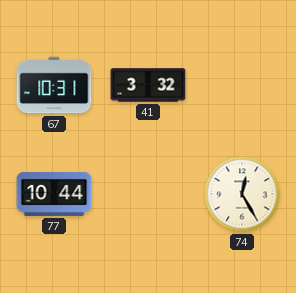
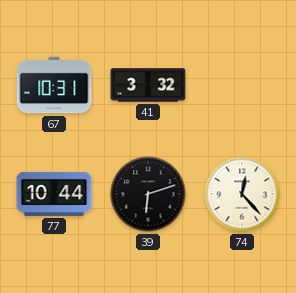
39: none -> 6:12
74: 12:25 -> 12:23
